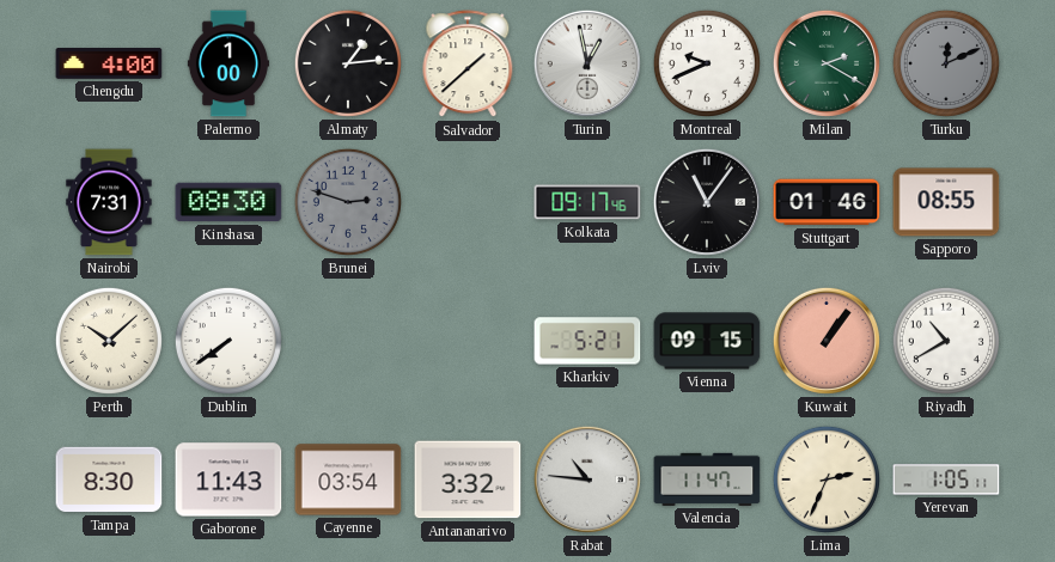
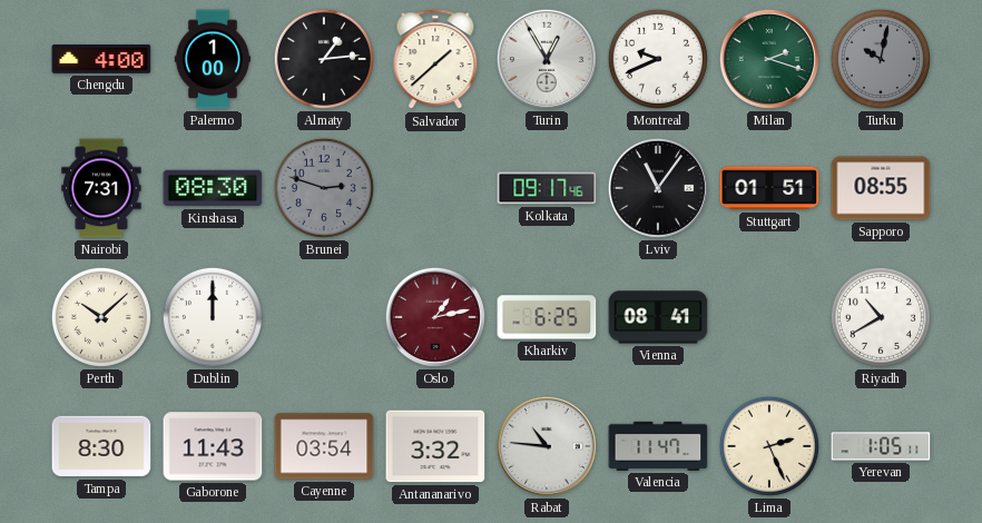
Turin: 12:58 -> 12:55
Milan: 2:20 -> 2:18
Turku: 12:11 -> 10:02
Stuttgart: 01:46 -> 01:51
Dublin: 7:39 -> 12:00
Oslo: none -> 1:13
Kharkiv: 5:21 -> 6:25
Vienna: 09:15 -> 08:41
Kuwait: 1:06 -> none
Lima: 2:34 -> 2:26
